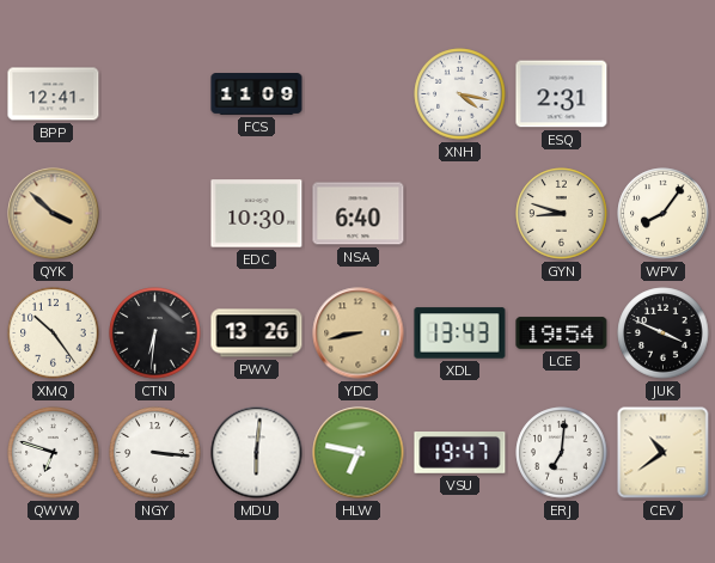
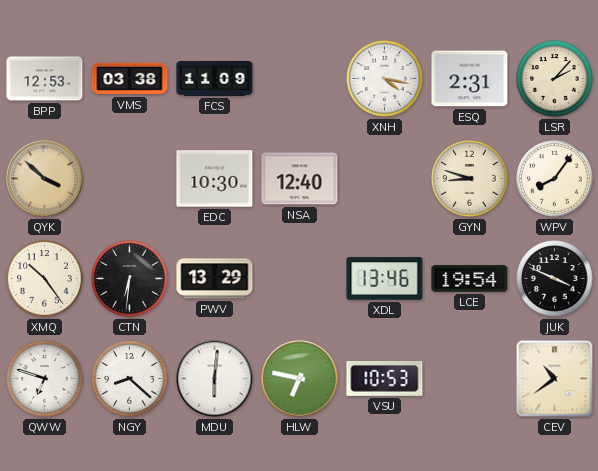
BPP: 12:41 -> 12:53
VMS: none -> 03:38
LSR: none -> 2:07
NSA: 6:40 -> 12:40
PWV: 13:26 -> 13:29
YDC: 8:43 -> none
XDL: 13:43 -> 13:46
NGY: 3:16 -> 8:22
VSU: 19:47 -> 10:53
ERJ: 7:01 -> none
